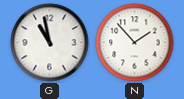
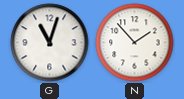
G: 10:58 -> 11:03
